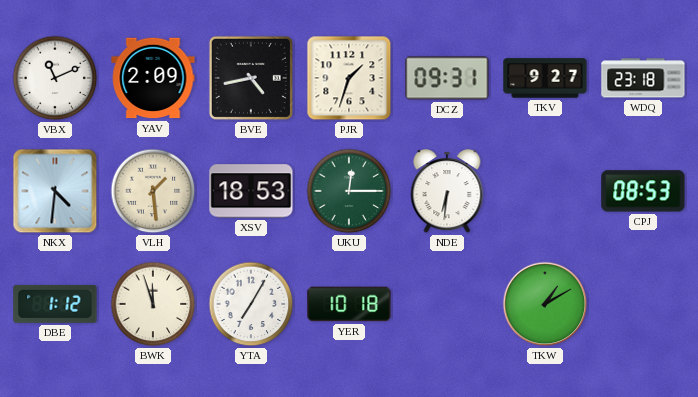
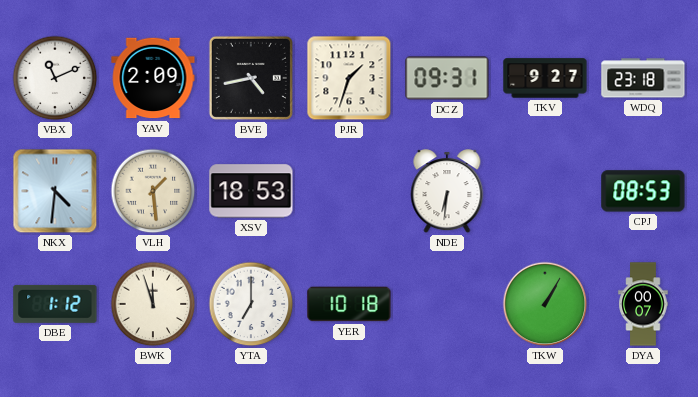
UKU: 12:15 -> none
YTA: 7:05 -> 7:00
TKW: 1:10 -> 1:05
DYA: none -> 00:07
